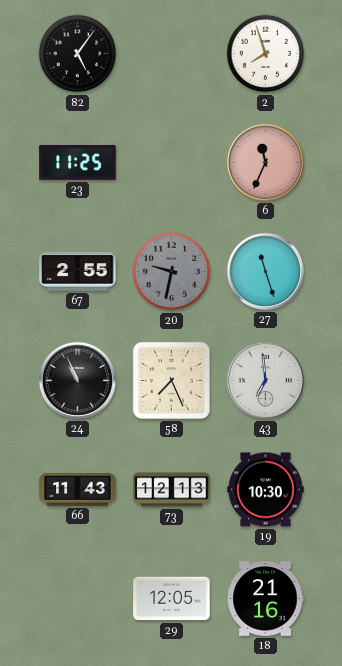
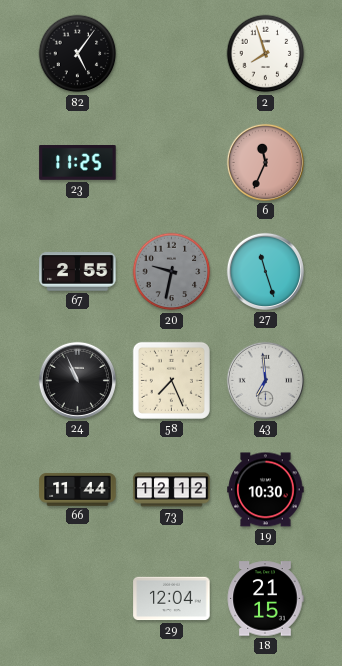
66: 11:43 -> 11:44
73: 12:13 -> 12:12
29: 12:05 -> 12:04
18: 21:16 -> 21:15
